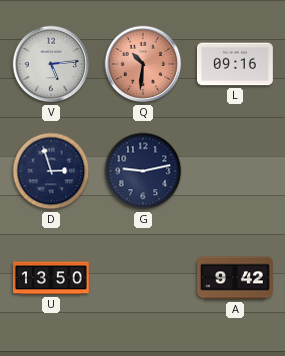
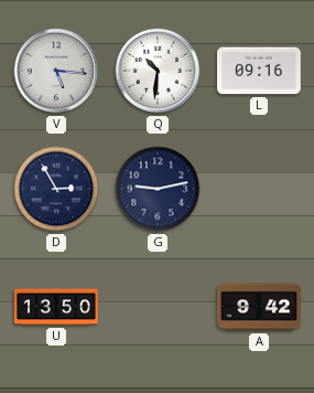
V: 5:14 -> 5:16
Q dial: salmon -> white
D: 2:57 -> 2:55
